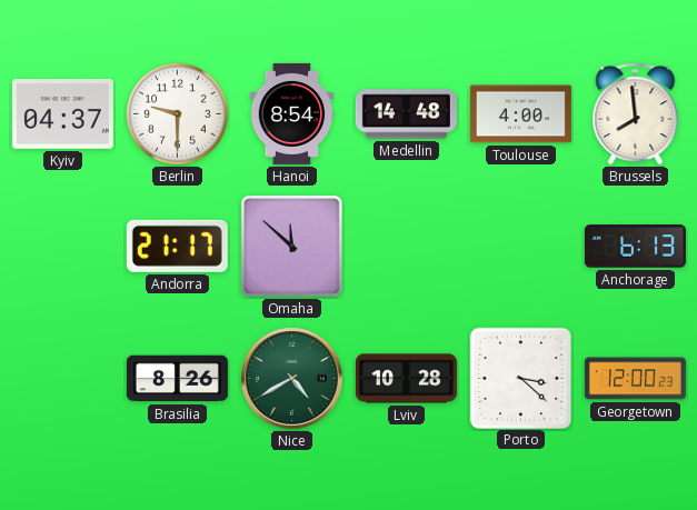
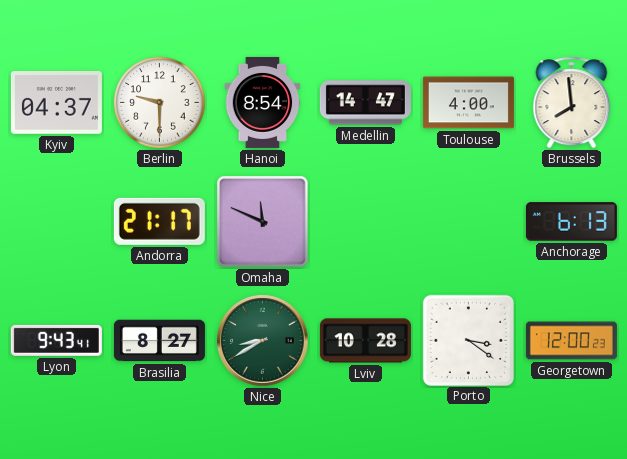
Medellin: 14:48 -> 14:47
Omaha: 11:52 -> 11:49
Lyon: none -> 9:43
Brasilia: 8:26 -> 8:27
Nice: 4:40 -> 8:40
Porto: 3:22 -> 3:21
